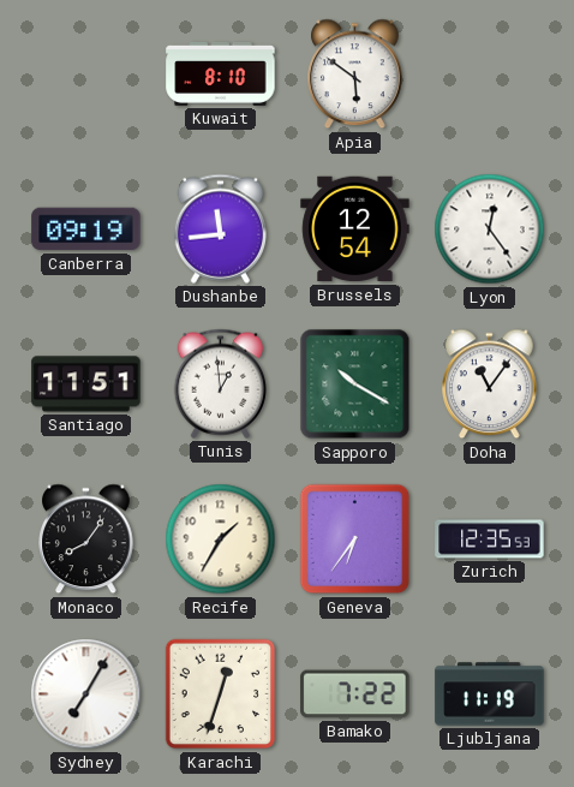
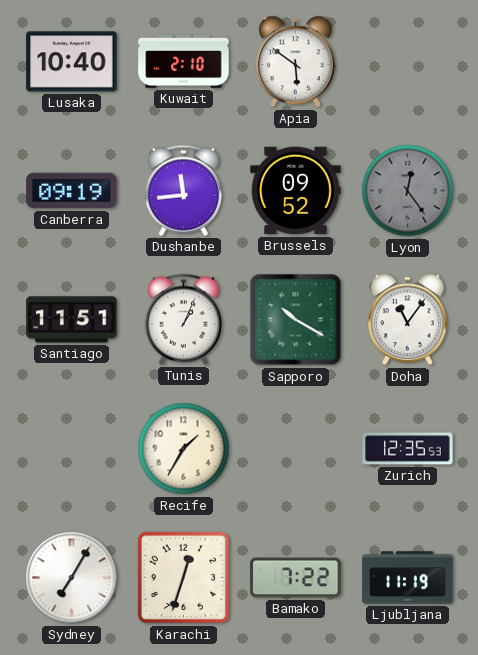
Lusaka: none -> 10:40
Kuwait: 8:10 -> 2:10
Brussels: 12:54 -> 09:52
Lyon dial: white -> grey
Tunis: 12:59 -> 1:04
Monaco: 8:06 -> none
Geneva: 6:36 -> none
